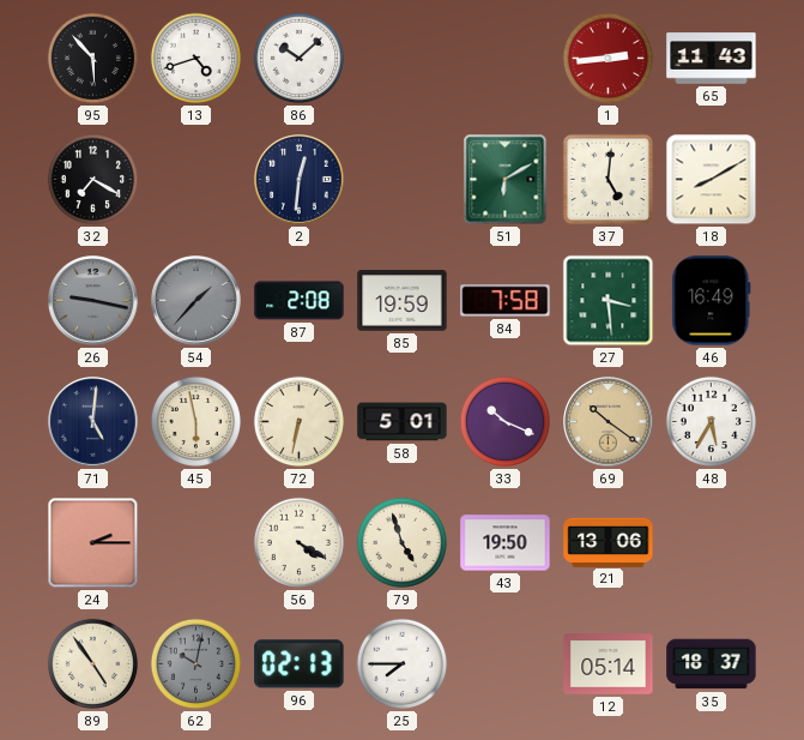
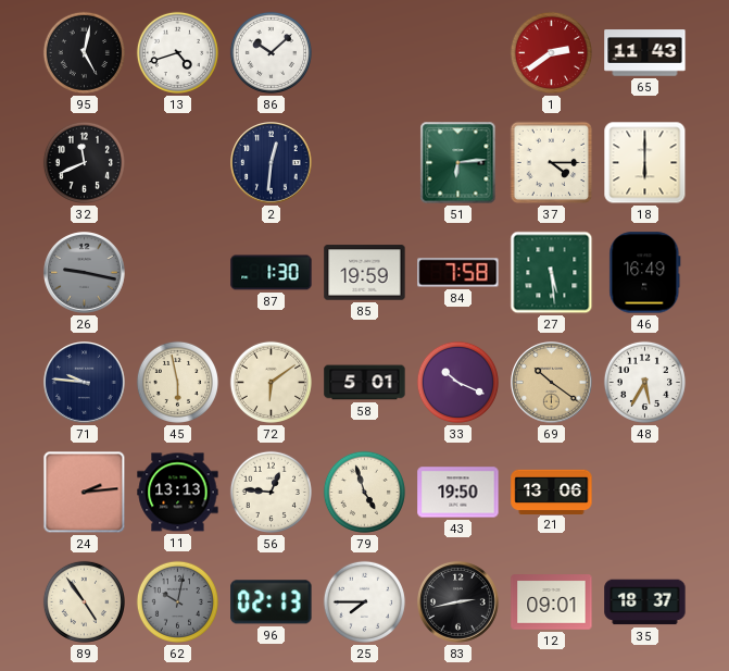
95: 5:53 -> 5:02
1: 2:44 -> 2:39
32: 7:20 -> 11:41
51: 6:10 -> 6:14
37: 5:01 -> 4:15
18: 8:10 -> 6:00
54: 1:37 -> none
87: 2:08 -> 1:30
27: 3:29 -> 5:29
71: 5:01 -> 9:46
72: 6:32 -> 6:09
24: 2:15 -> 2:14
11: none -> 13:13
56: 4:20 -> 12:46
83: none -> 2:43
12: 05:14 -> 09:01
